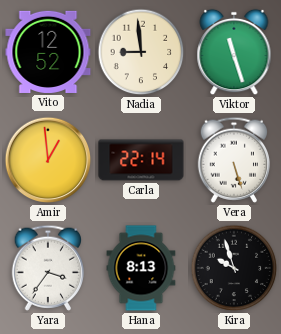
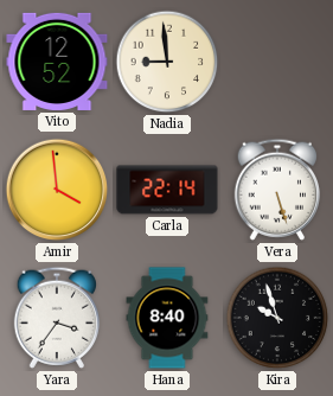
Viktor: 11:27 -> none
Amir: 12:59 -> 3:59
Hana: 8:13 -> 8:40
